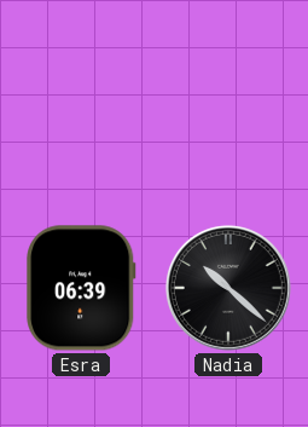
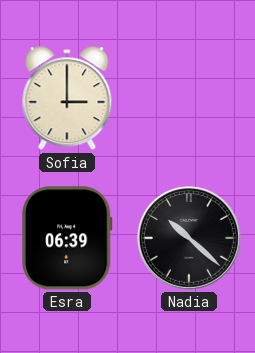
Sofia: none -> 3:00
